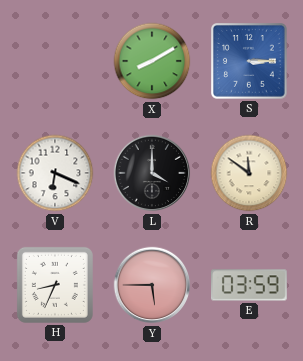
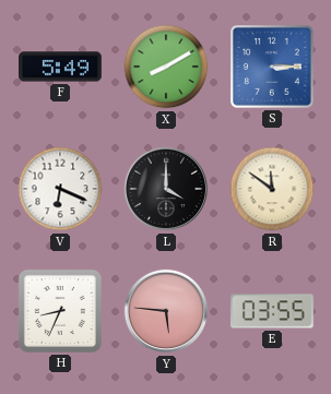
F: none -> 5:49
Y: 5:45 -> 5:46
E: 03:59 -> 03:55
